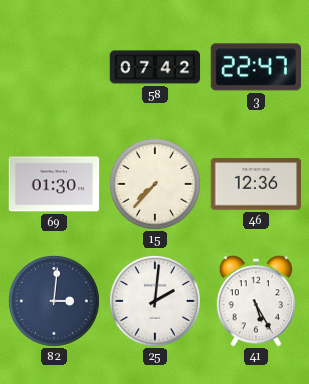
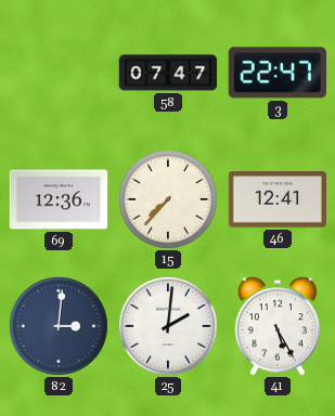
58: 07:42 -> 07:47
69: 01:30 -> 12:36
46: 12:36 -> 12:41
